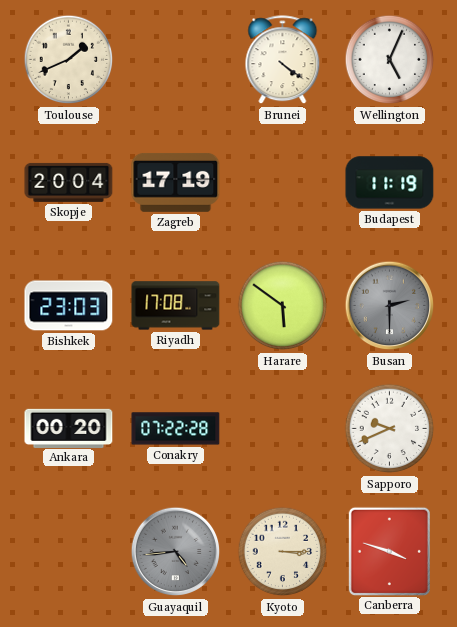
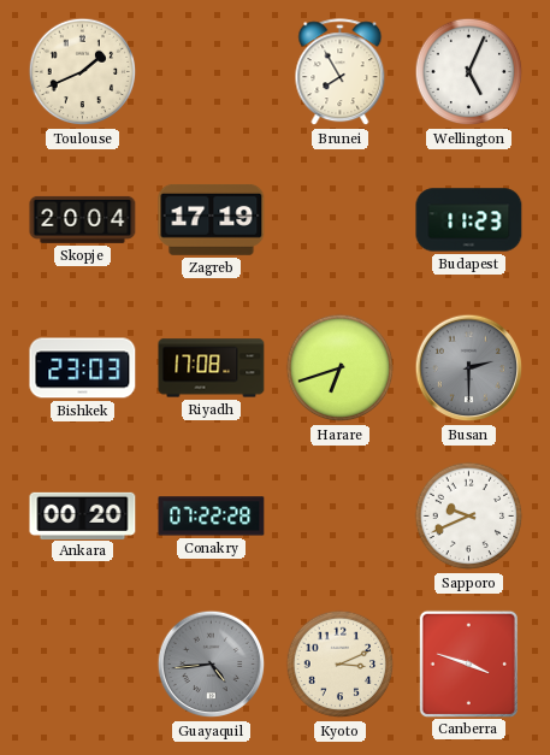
Brunei: 4:21 -> 7:55
Budapest: 11:19 -> 11:23
Harare: 5:51 -> 6:42
Kyoto: 3:15 -> 3:11
